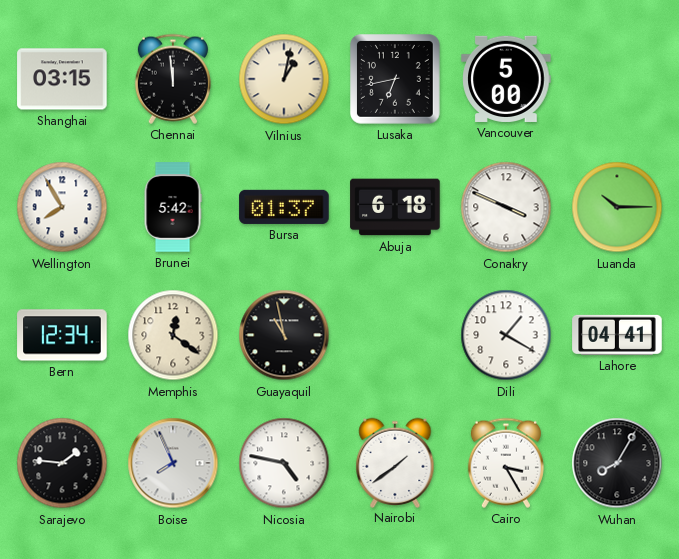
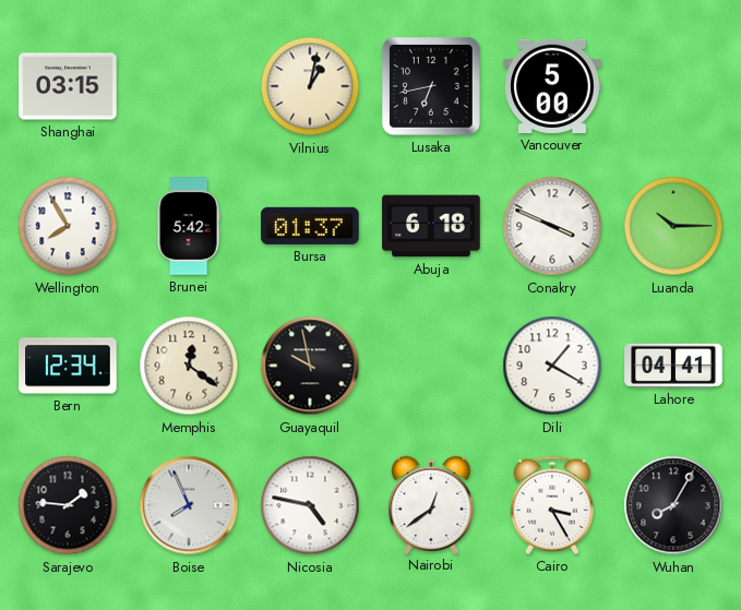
Chennai: 11:59 -> none
Guayaquil: 10:58 -> 9:58
Nairobi: 1:39 -> 12:39
